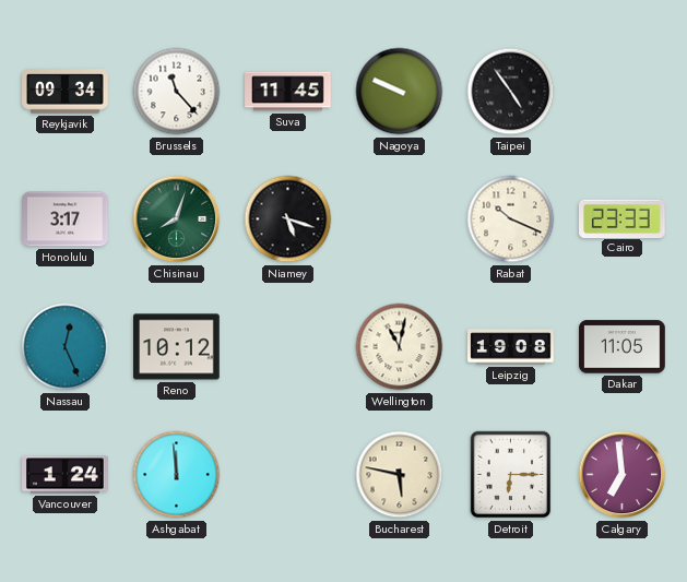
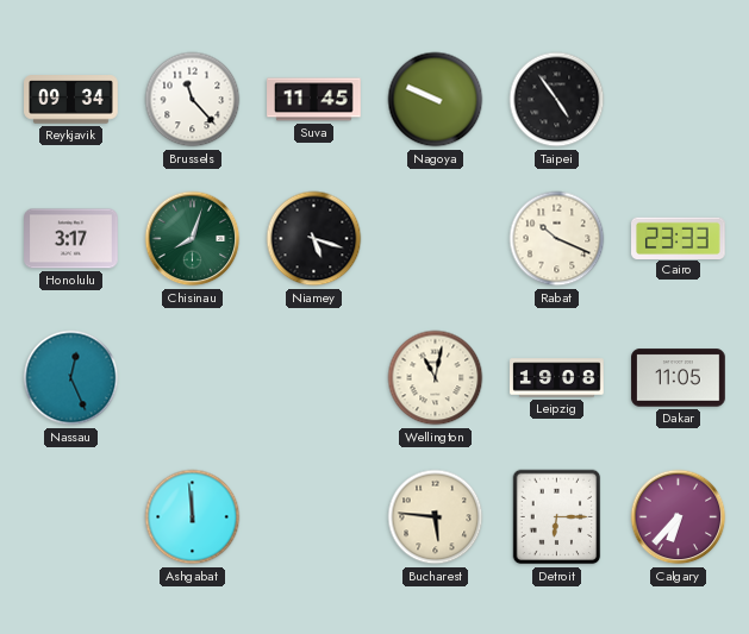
Reno: 10:12 -> none
Vancouver: 1:24 -> none
Bucharest: 5:47 -> 5:46
Calgary: 6:59 -> 6:37
